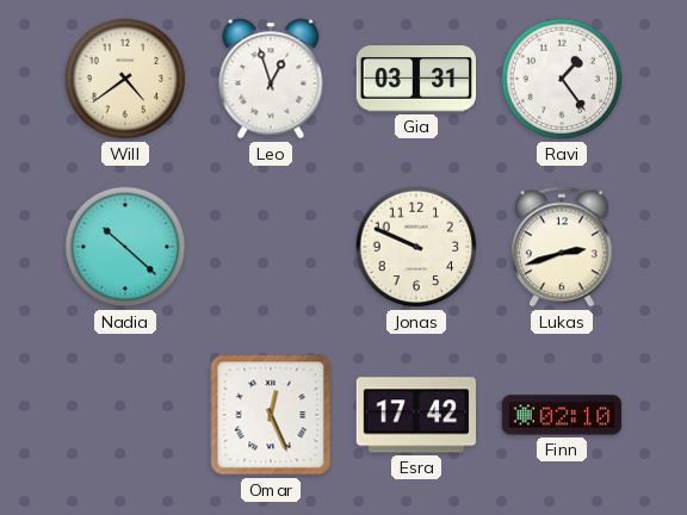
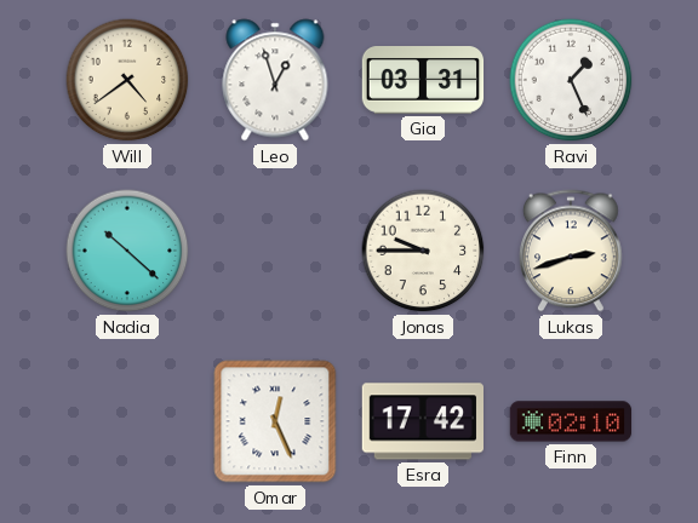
Ravi: 1:24 -> 1:26
Jonas: 9:49 -> 9:45
